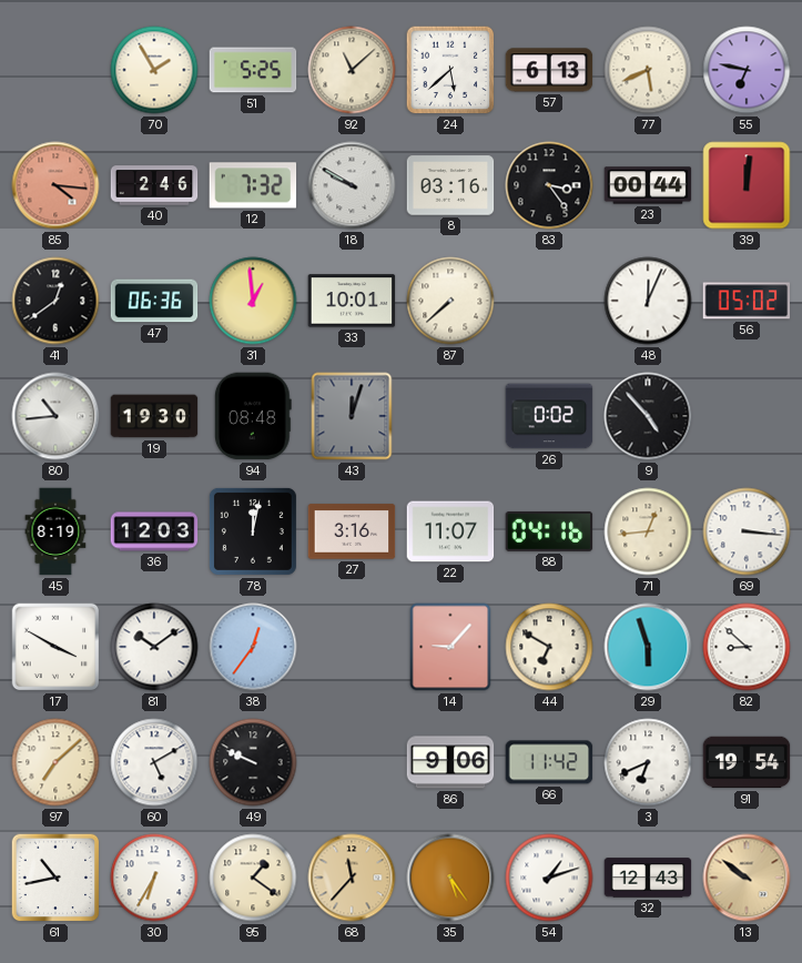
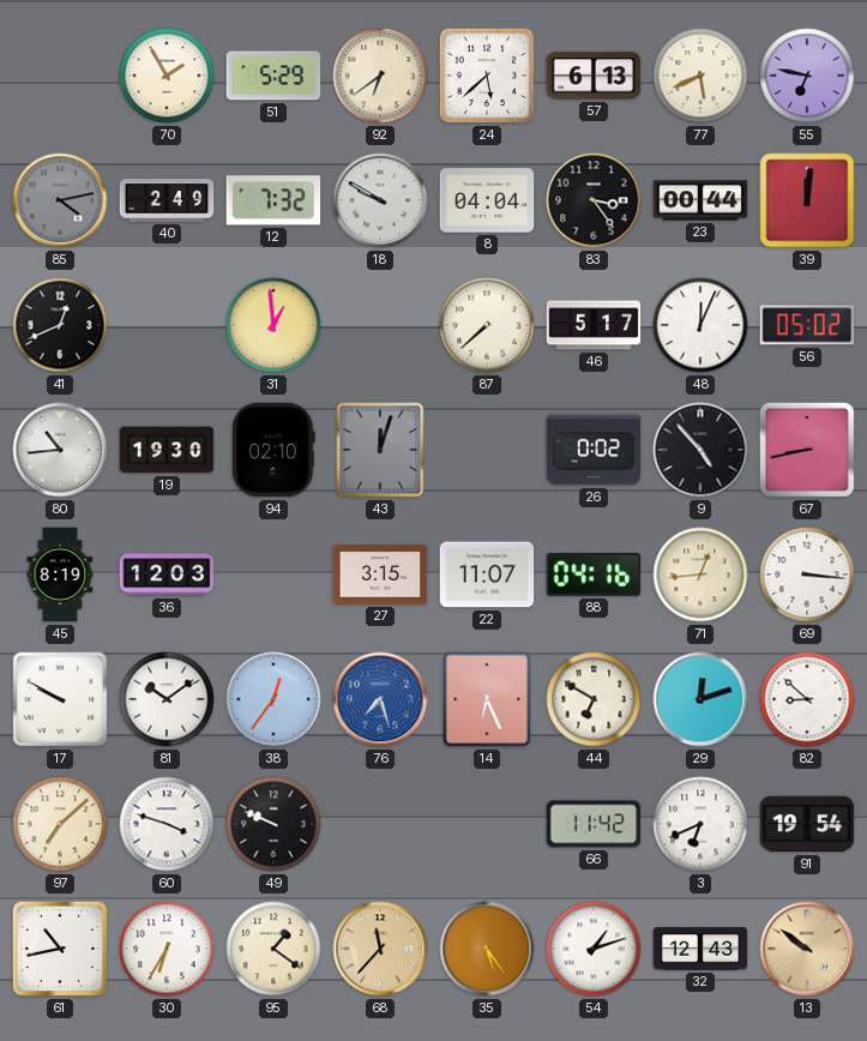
51: 5:25 -> 5:29
92: 11:08 -> 6:39
85: 4:16 -> 4:13
85 dial: salmon -> grey
40: 2:46 -> 2:49
8: 03:16 -> 04:04
41: 12:39 -> 12:41
47: 06:36 -> none
33: 10:01 -> none
46: none -> 5:17
94: 08:48 -> 02:10
67: none -> 8:43
78: 12:02 -> none
27: 3:16 -> 3:15
17: 3:50 -> 9:50
76: none -> 7:27
14: 9:07 -> 6:26
29: 5:57 -> 12:12
60: 5:10 -> 3:48
86: 9:06 -> none
